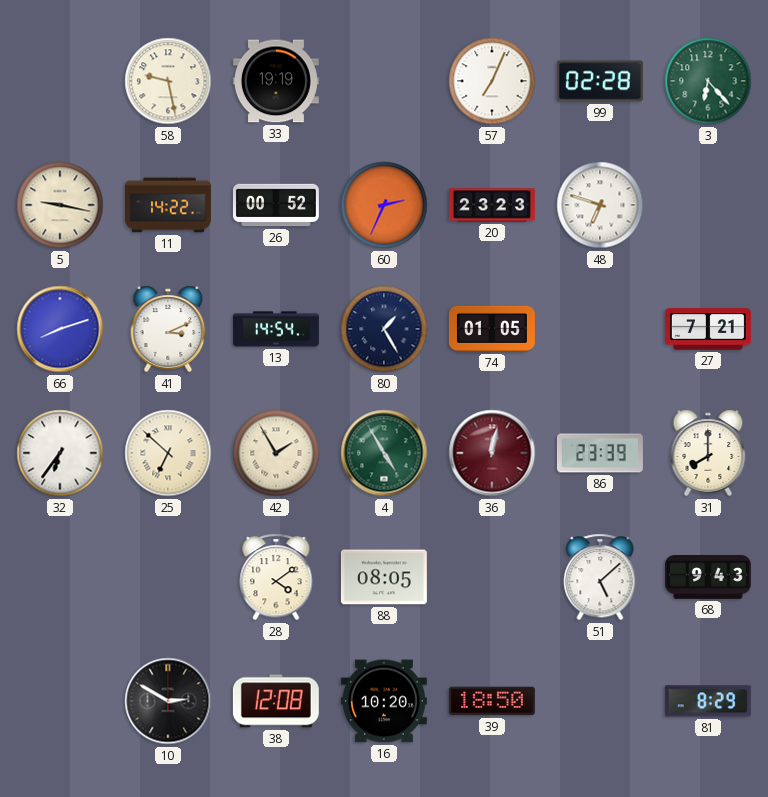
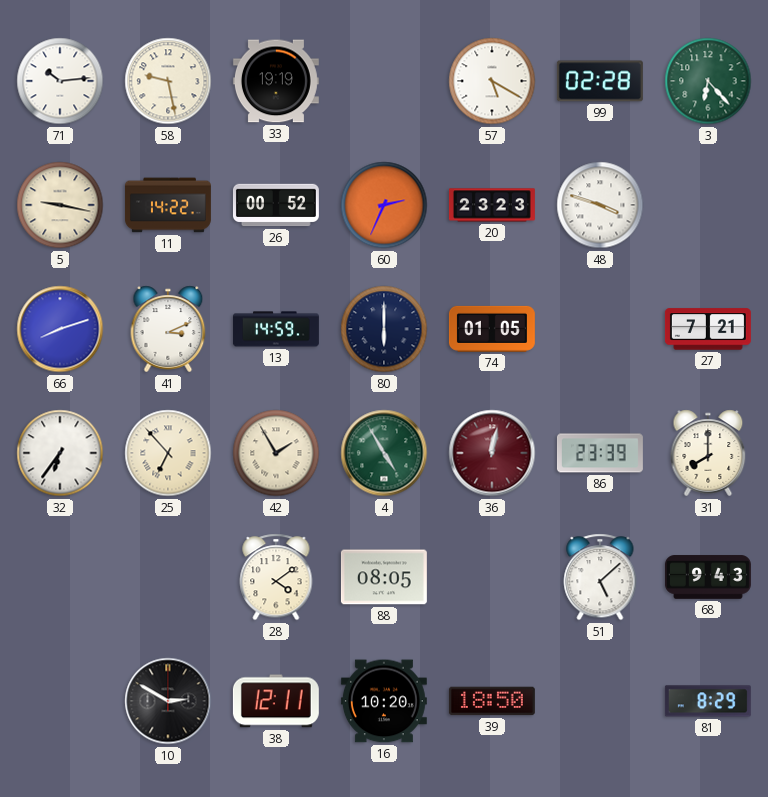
71: none -> 10:14
57: 7:04 -> 5:20
48: 6:48 -> 3:48
13: 14:54 -> 14:59
80: 1:25 -> 6:00
25: 6:52 -> 6:53
38: 12:08 -> 12:11
